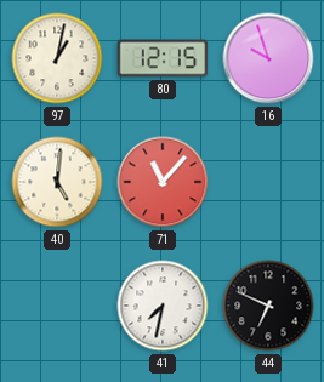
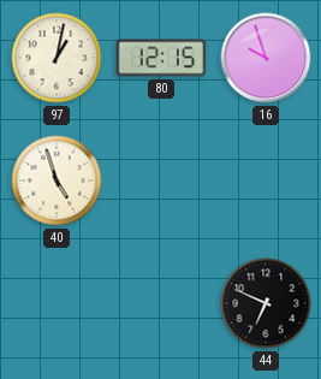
40: 5:01 -> 4:57
71: 11:07 -> none
41: 7:32 -> none
